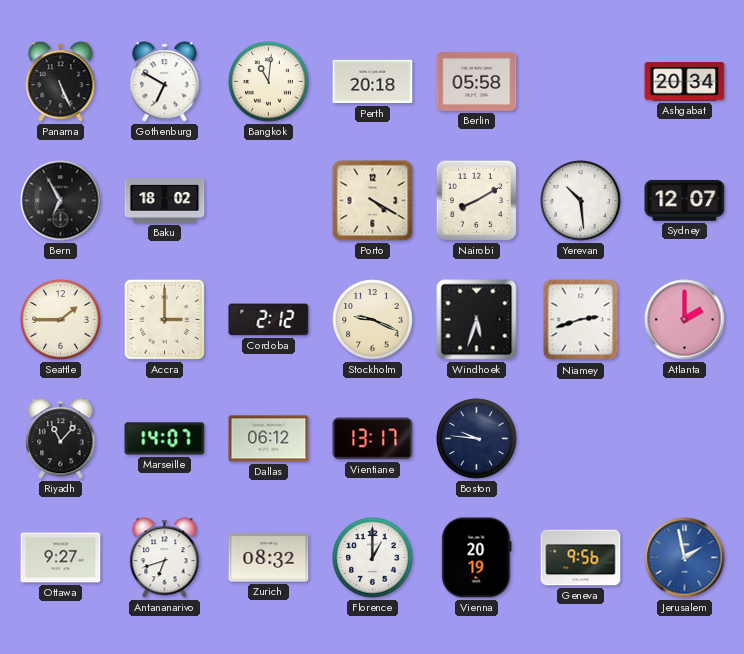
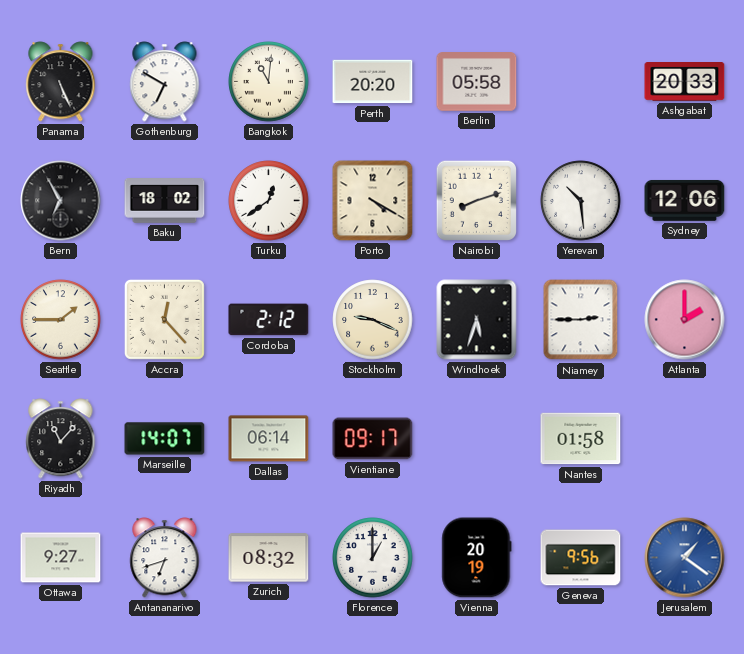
Perth: 20:18 -> 20:20
Ashgabat: 20:34 -> 20:33
Turku: none -> 12:39
Nairobi: 8:10 -> 8:12
Sydney: 12:07 -> 12:06
Accra: 3:00 -> 12:23
Niamey: 2:42 -> 2:45
Dallas: 06:12 -> 06:14
Vientiane: 13:17 -> 09:17
Boston: 9:46 -> none
Nantes: none -> 01:58
Jerusalem: 1:58 -> 1:21
